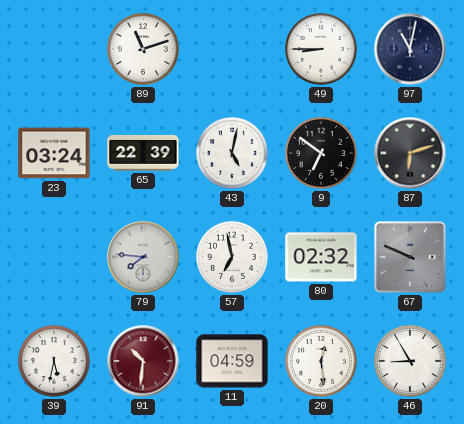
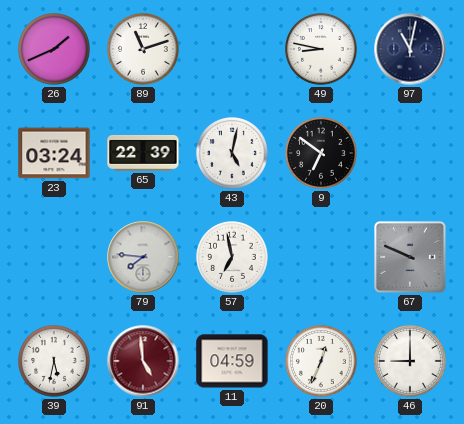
26: none -> 1:41
49: 8:45 -> 8:47
87: 6:12 -> none
80: 02:32 -> none
91: 10:31 -> 4:59
20: 12:29 -> 12:34
46: 8:55 -> 9:00
